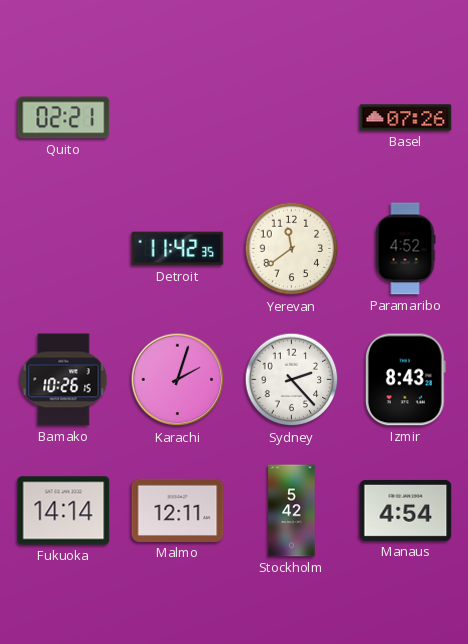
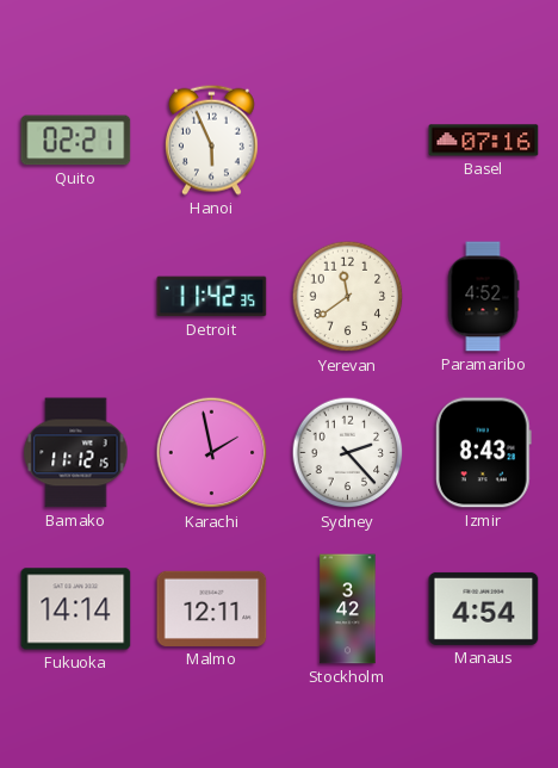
Hanoi: none -> 5:56
Basel: 07:26 -> 07:16
Bamako: 10:26 -> 11:12
Karachi: 2:03 -> 1:58
Stockholm: 5:42 -> 3:42
